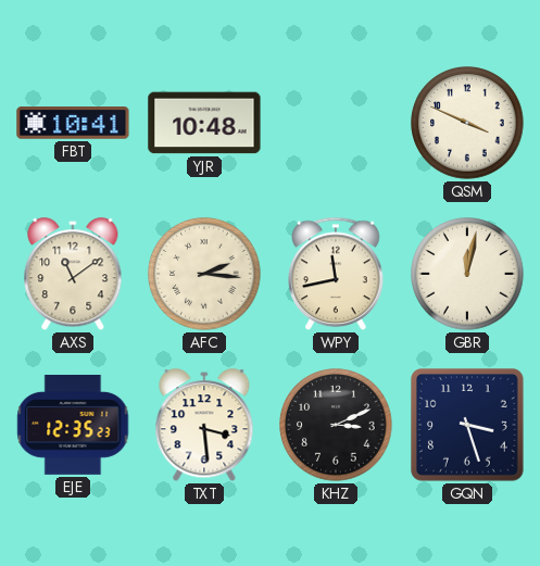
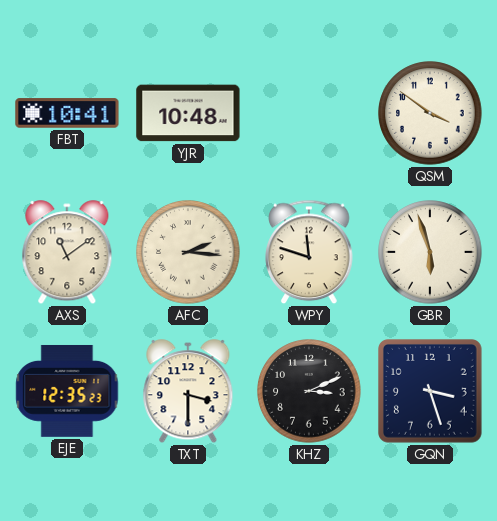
QSM: 3:49 -> 3:51
WPY: 11:43 -> 11:48
GBR: 12:02 -> 5:57
TXT: 3:29 -> 3:30
